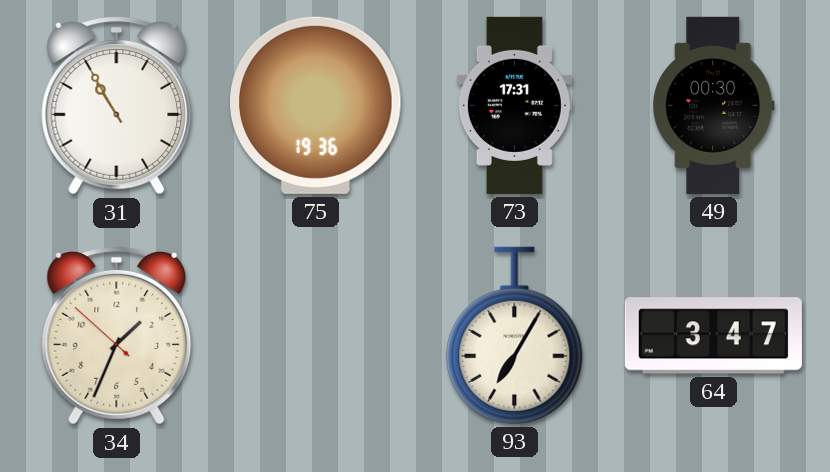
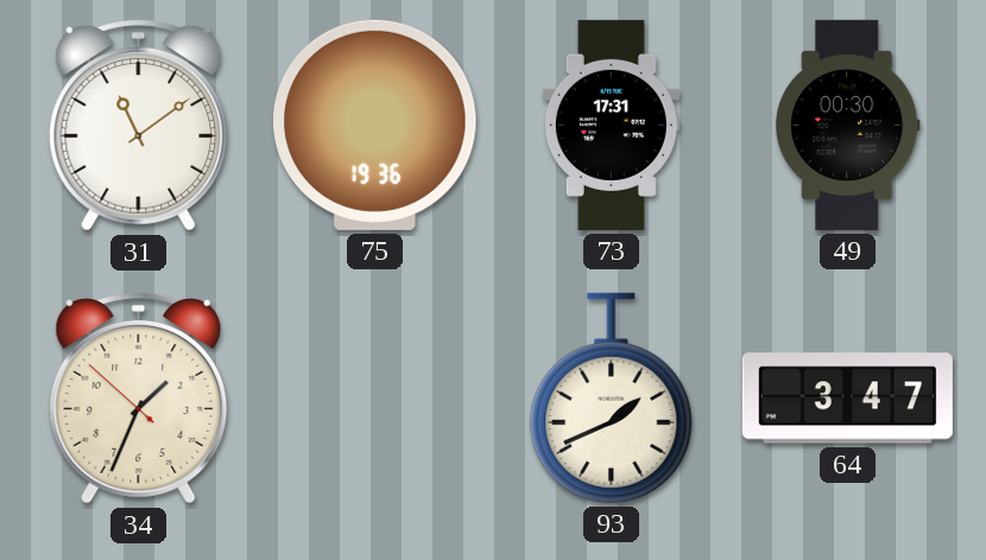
31: 10:55 -> 11:09
93: 7:05 -> 1:41
